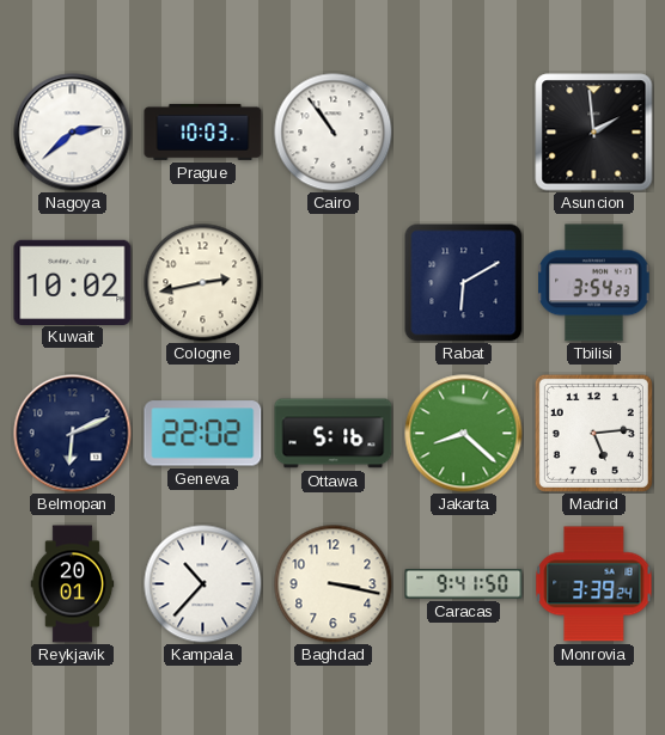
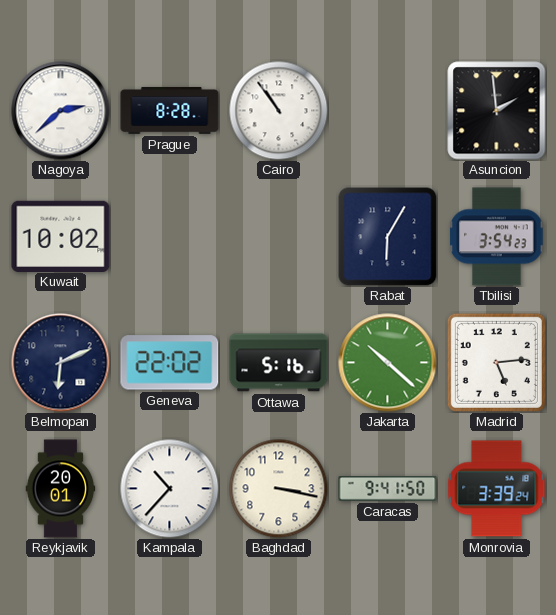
Prague: 10:03 -> 8:28
Cologne: 2:43 -> none
Rabat: 6:10 -> 6:05
Jakarta: 8:22 -> 10:22
